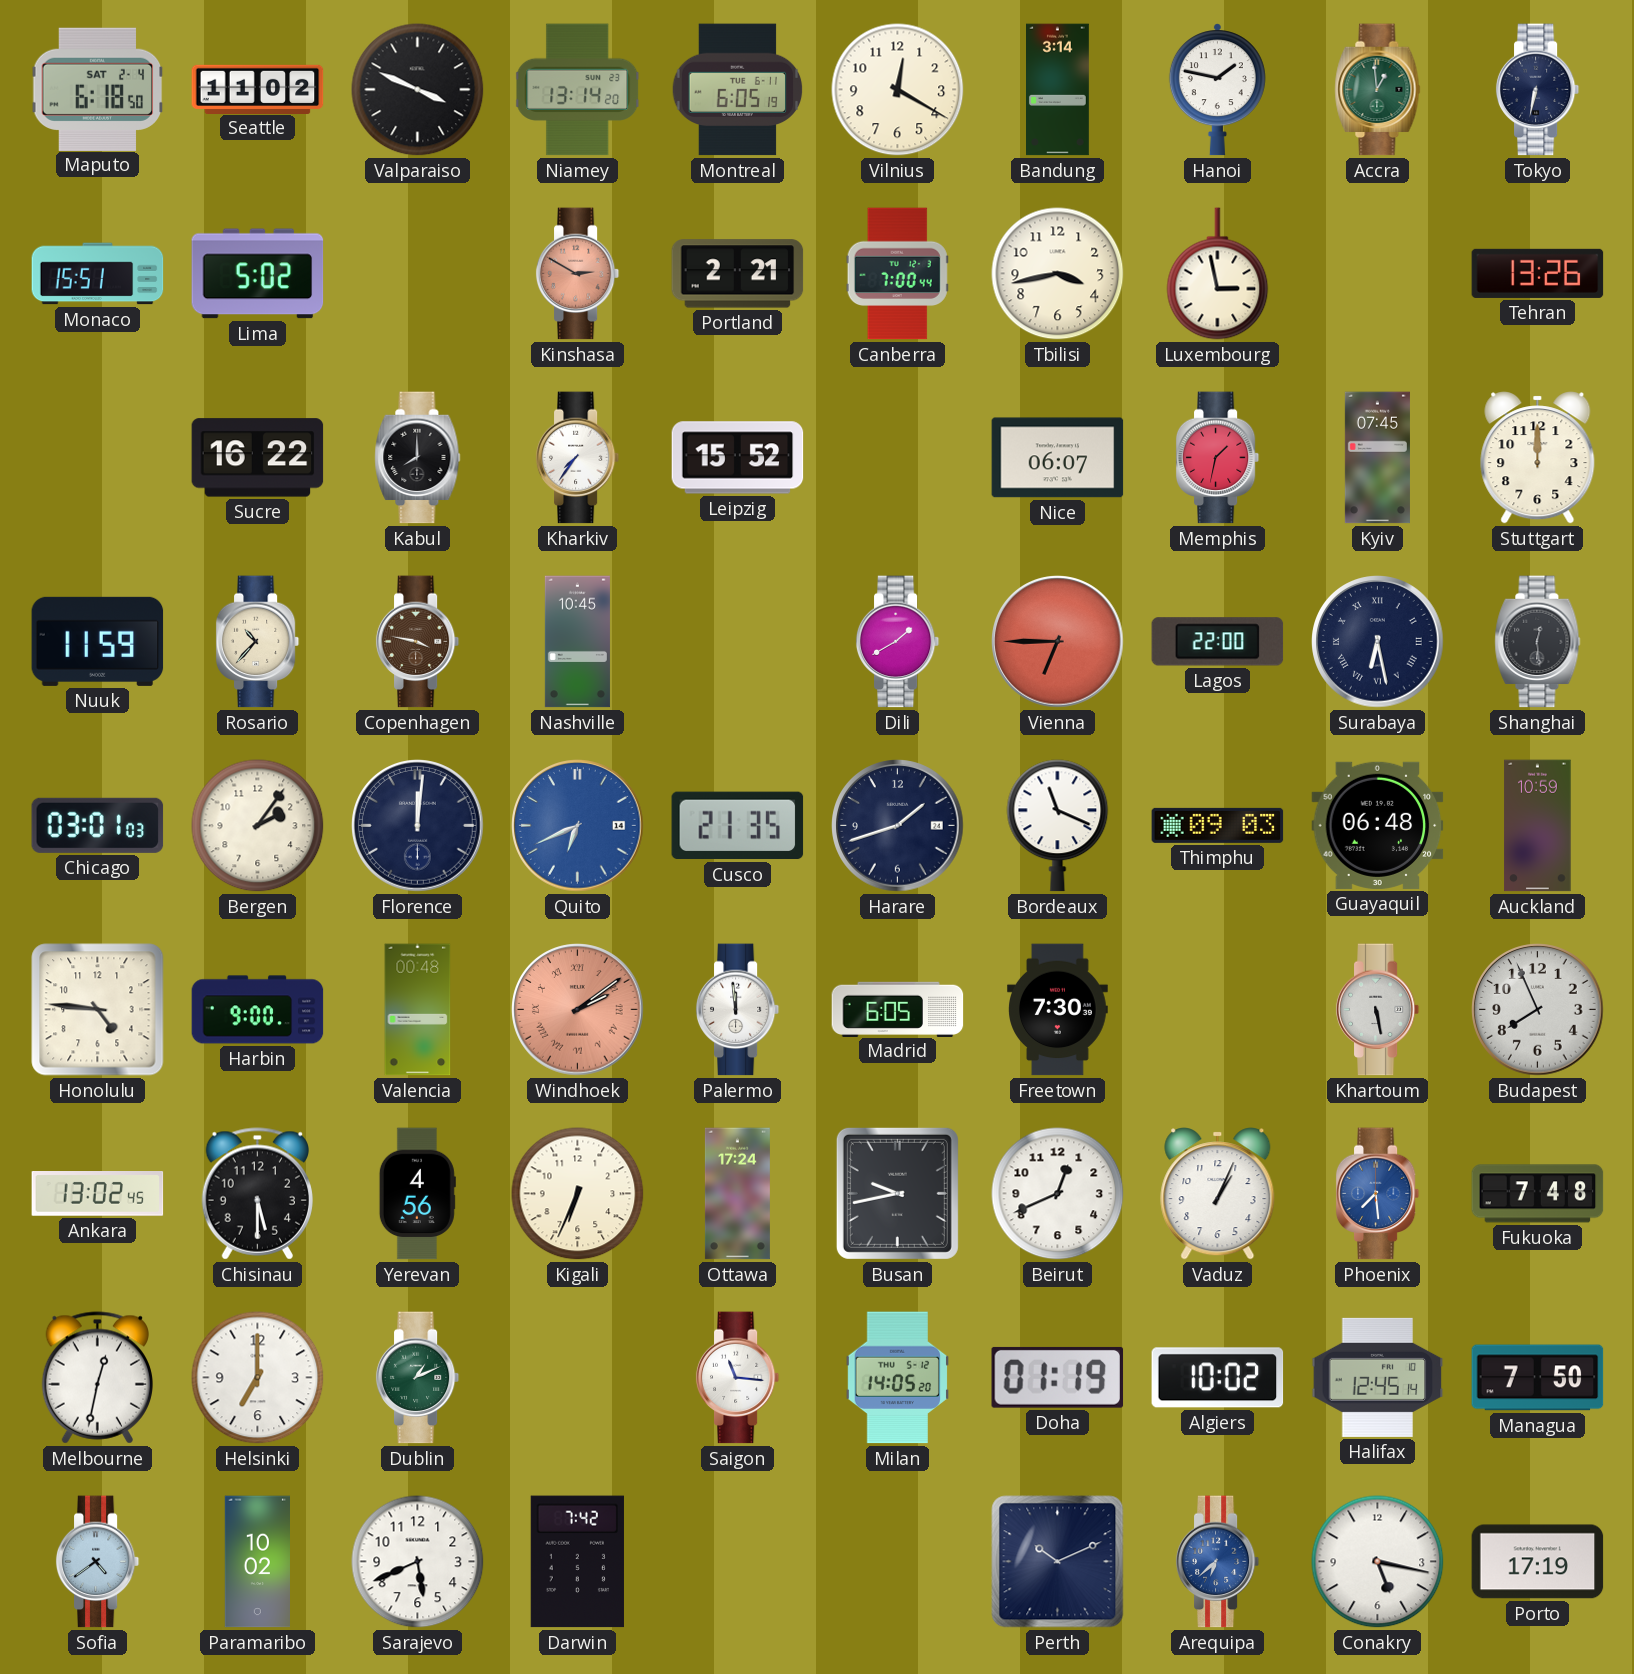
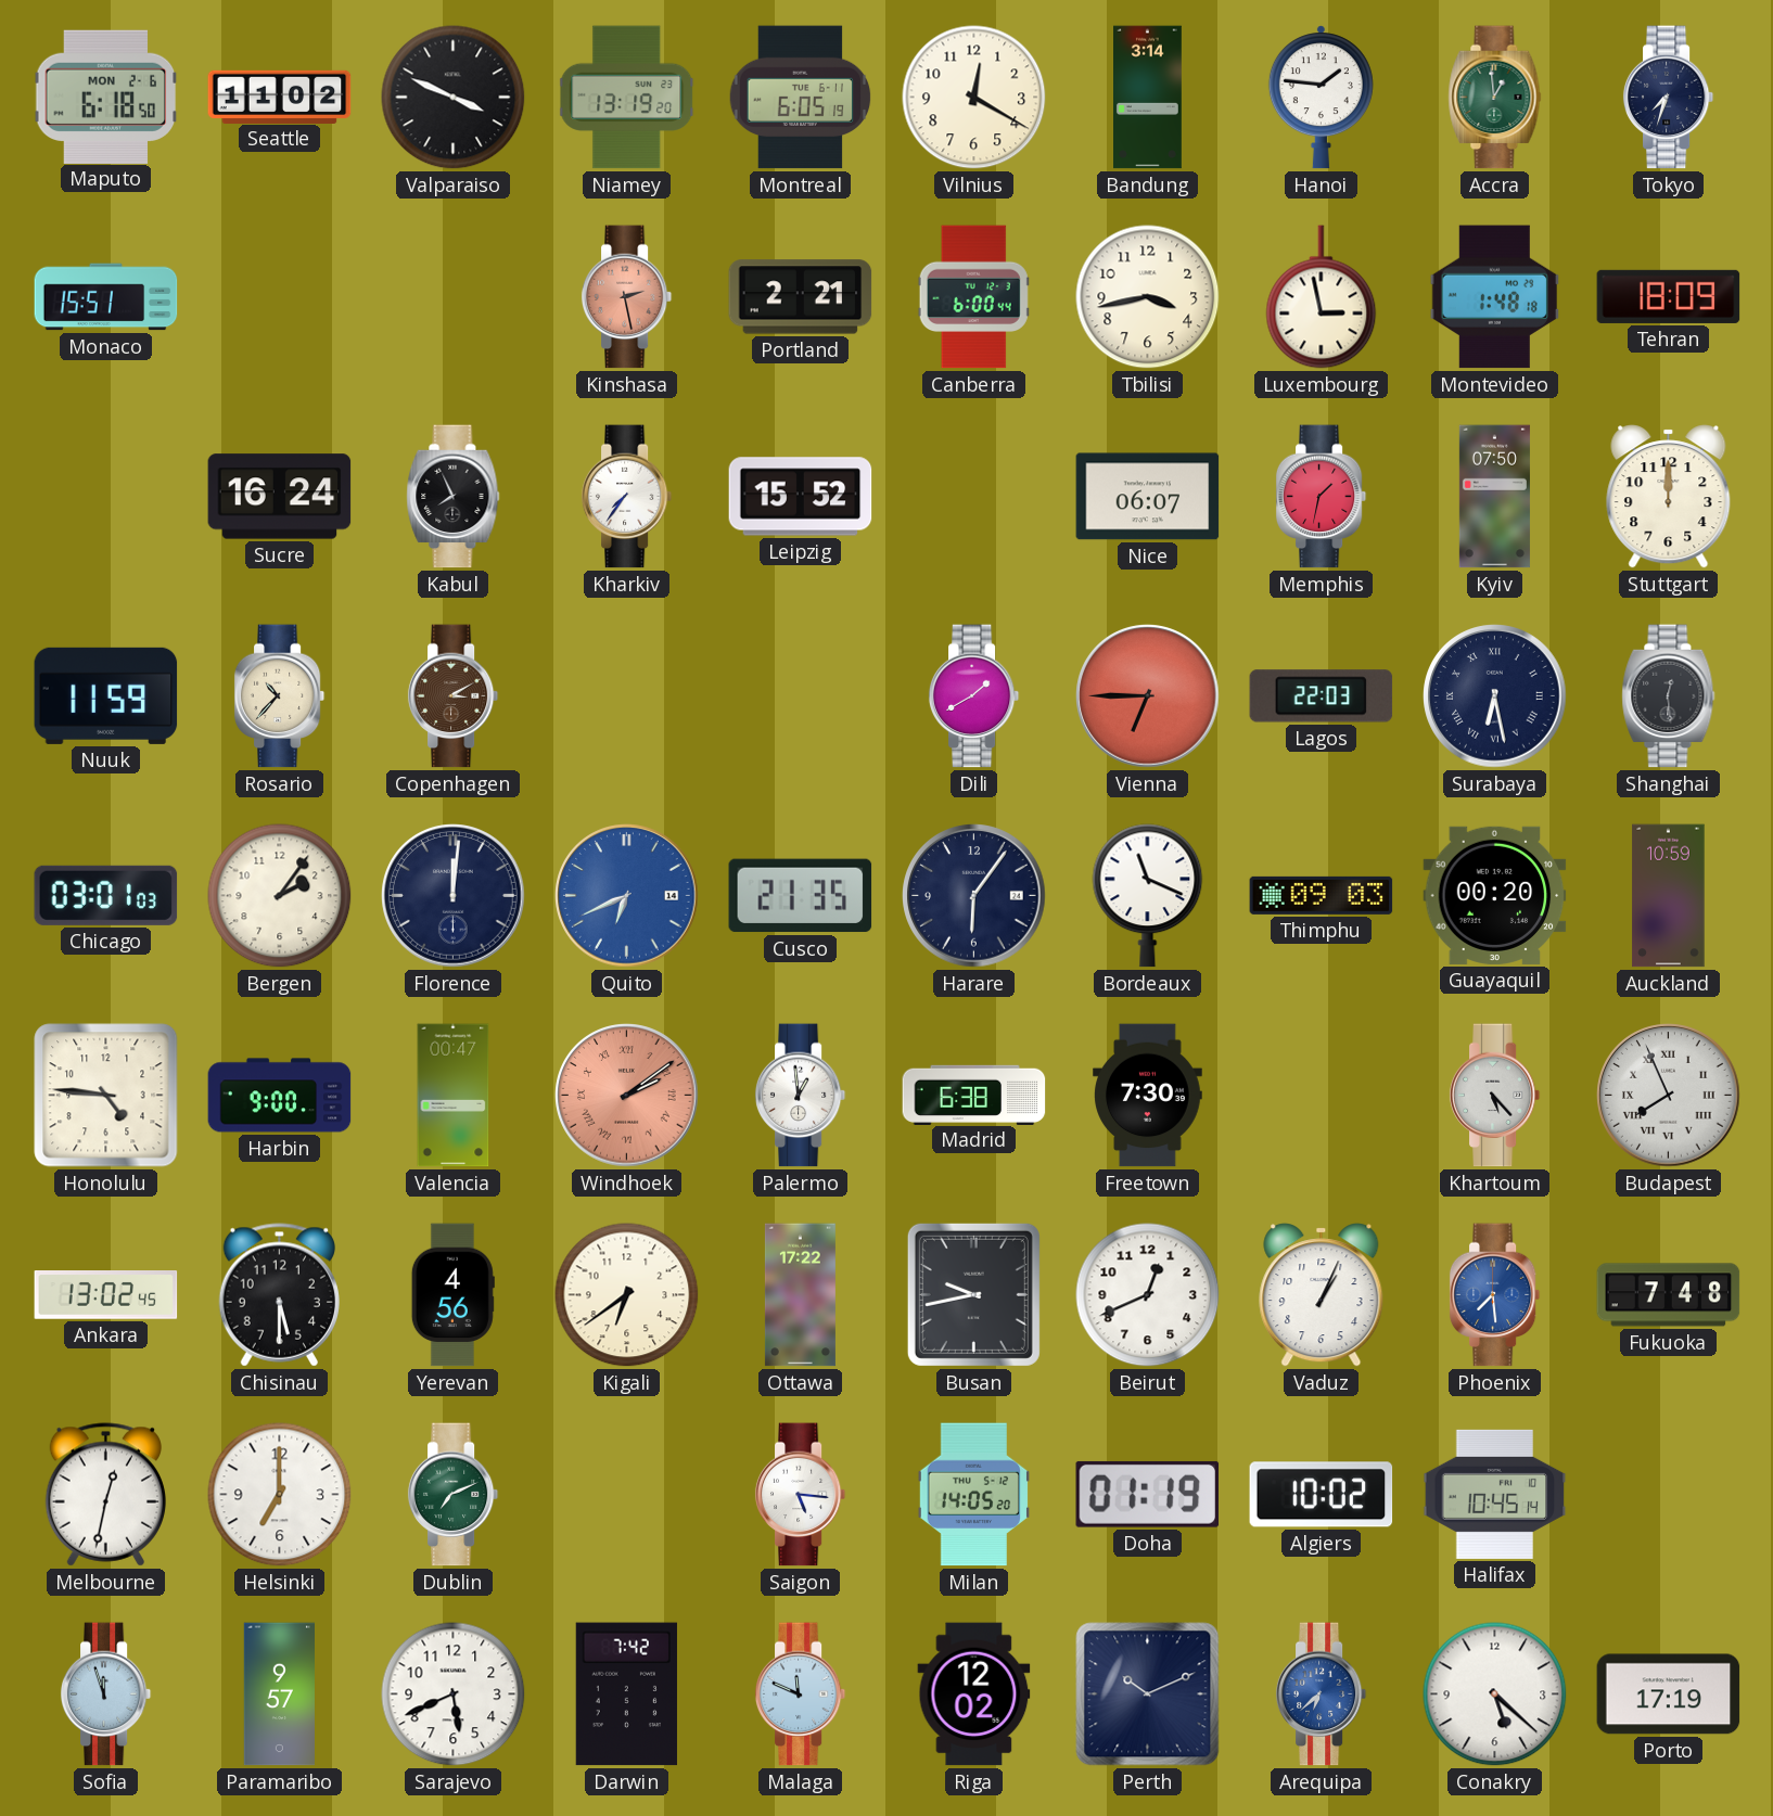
Maputo date: SAT 2-4 -> MON 2-6
Niamey: 13:14 -> 13:19
Hanoi: 1:47 -> 1:46
Tokyo: 6:32 -> 7:33
Lima: 5:02 -> none
Kinshasa: 2:50 -> 2:28
Canberra: 7:00 -> 6:00
Montevideo: none -> 1:48
Tehran: 13:26 -> 18:09
Sucre: 16:22 -> 16:24
Kabul: 8:00 -> 7:56
Kyiv: 07:45 -> 07:50
Copenhagen: 3:47 -> 3:10
Nashville: 10:45 -> none
Lagos: 22:00 -> 22:03
Harare: 1:42 -> 6:06
Guayaquil: 06:48 -> 00:20
Valencia: 00:48 -> 00:47
Palermo: 11:59 -> 12:59
Madrid: 6:05 -> 6:38
Khartoum: 5:28 -> 5:23
Budapest numerals: Arabic -> Roman
Kigali: 6:34 -> 6:39
Ottawa: 17:24 -> 17:22
Dublin: 1:11 -> 7:11
Saigon: 11:16 -> 5:16
Halifax: 12:45 -> 10:45
Managua: 7:50 -> none
Sofia: 4:39 -> 11:57
Paramaribo: 10:02 -> 9:57
Malaga: none -> 11:49
Riga: none -> 12:02
Conakry: 5:17 -> 5:22
